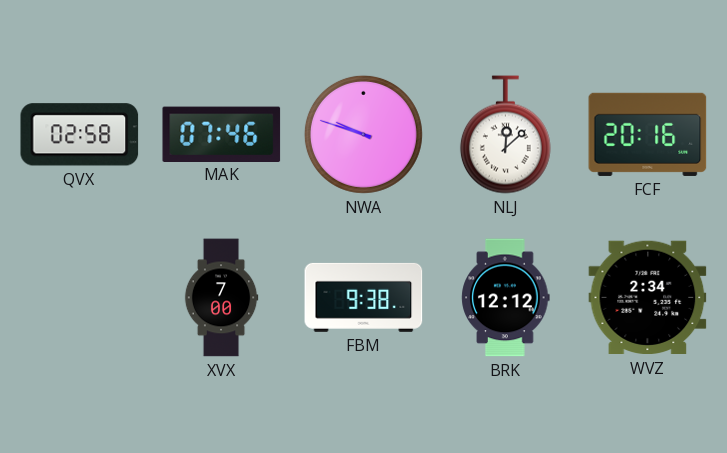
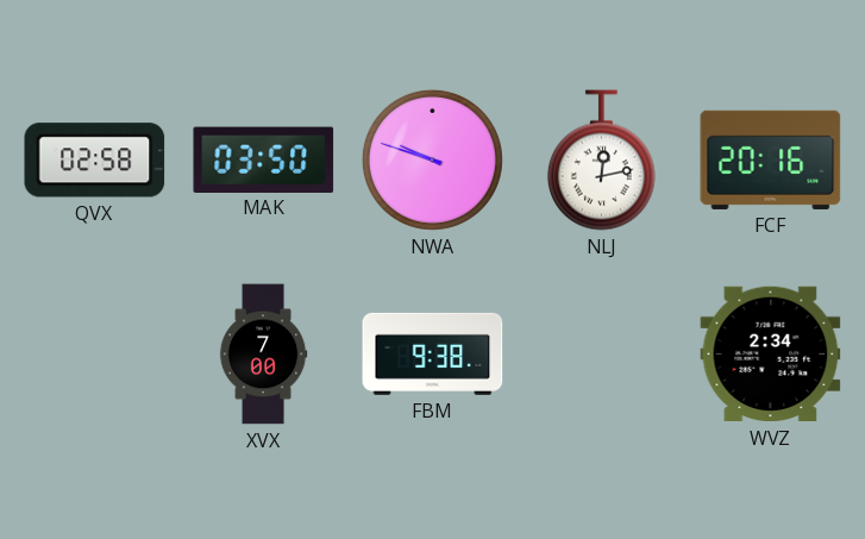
MAK: 07:46 -> 03:50
NLJ: 12:08 -> 12:13
BRK: 12:12 -> none
